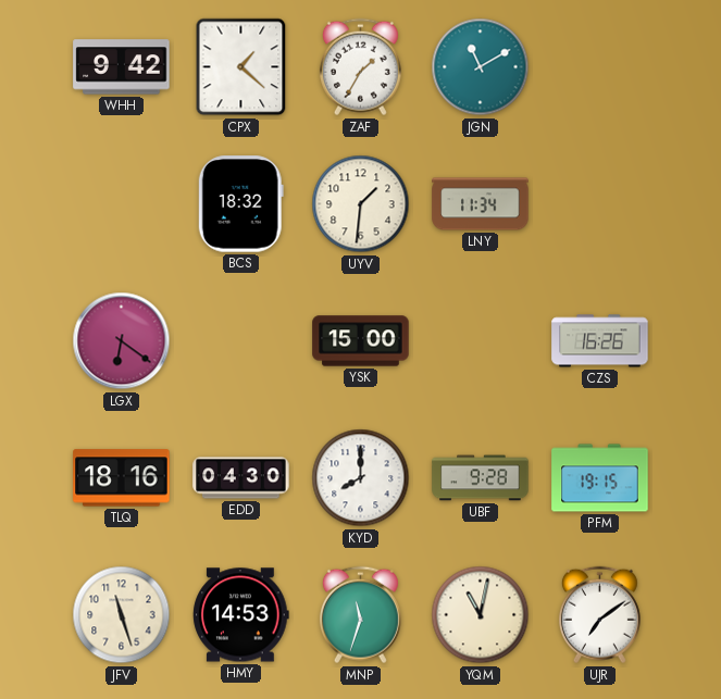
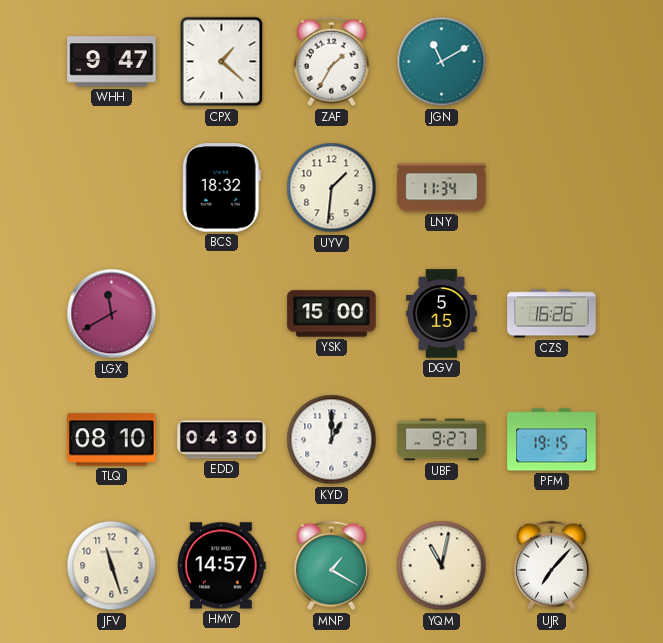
WHH: 9:42 -> 9:47
LGX: 6:21 -> 11:40
DGV: none -> 5:15
TLQ: 18:16 -> 08:10
KYD: 8:00 -> 1:00
UBF: 9:28 -> 9:27
HMY: 14:53 -> 14:57
MNP: 11:33 -> 1:20
UJR: 7:09 -> 7:07
